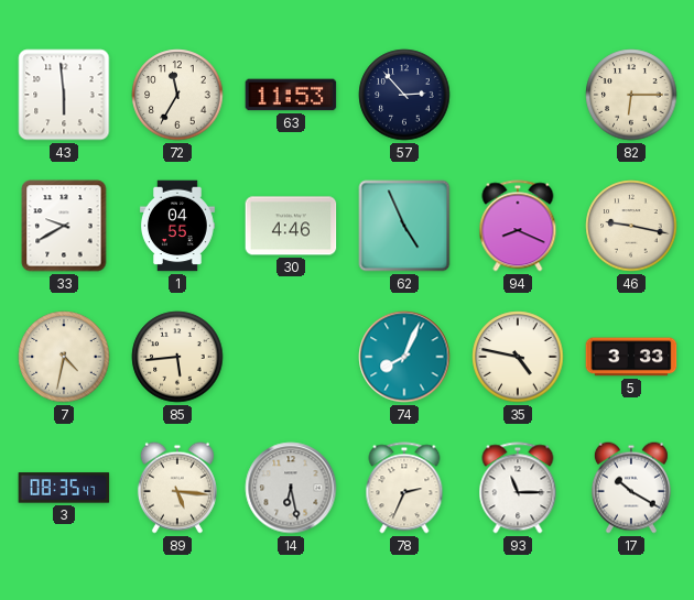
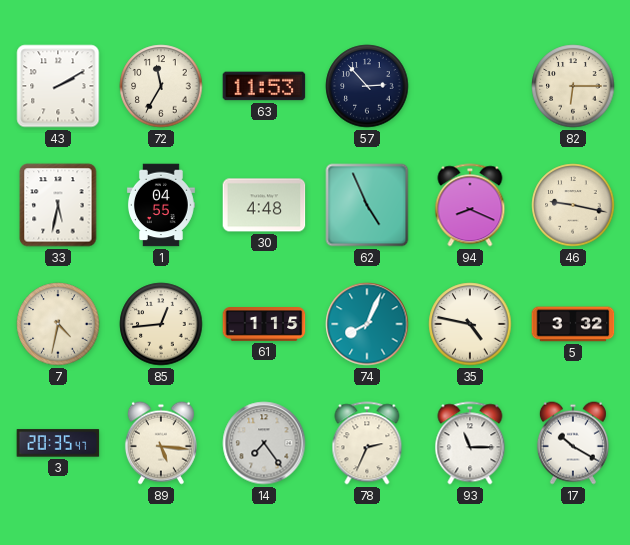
43: 5:59 -> 2:10
33: 9:40 -> 5:32
30: 4:46 -> 4:48
85: 5:44 -> 12:44
61: none -> 1:15
5: 3:33 -> 3:32
3: 08:35 -> 20:35
14: 6:28 -> 7:24
